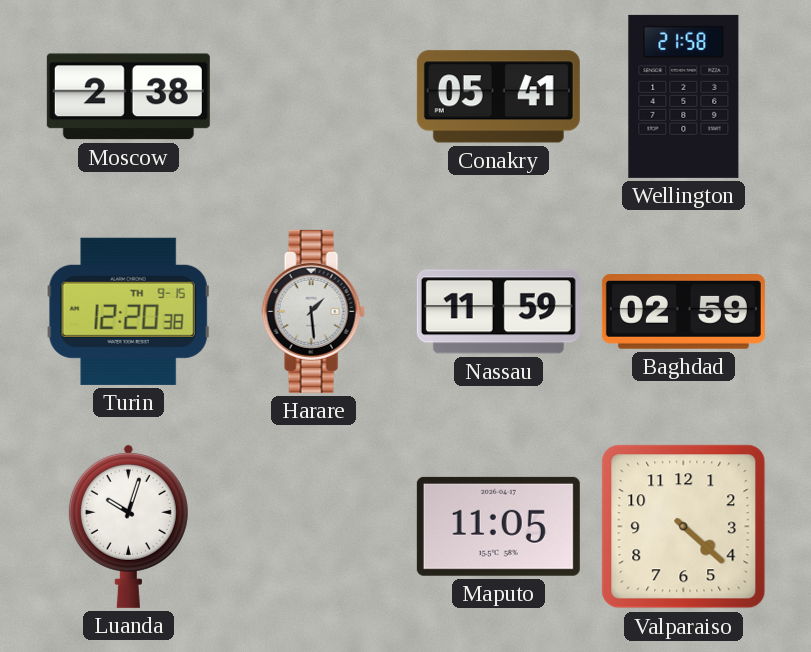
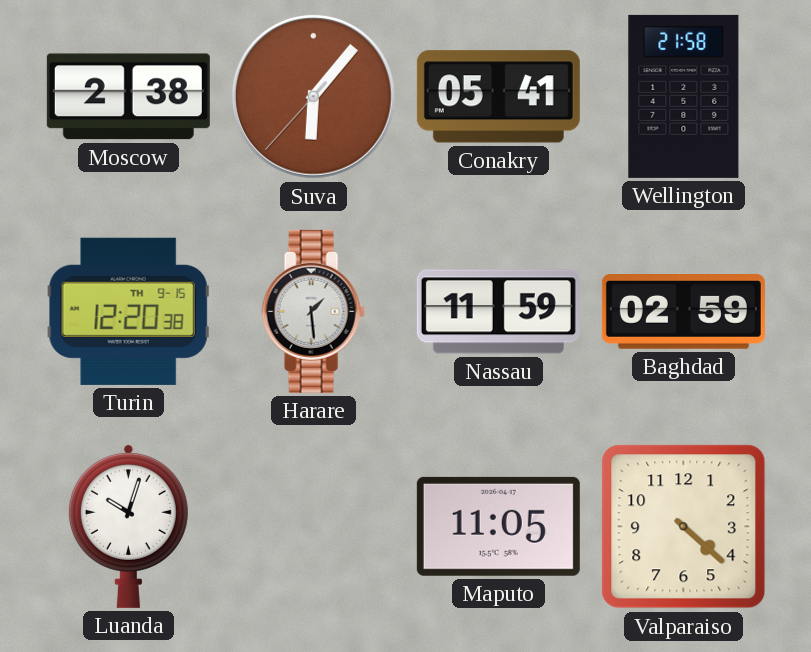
Suva: none -> 6:06
